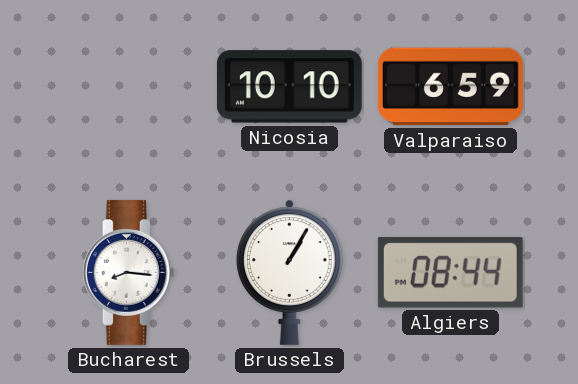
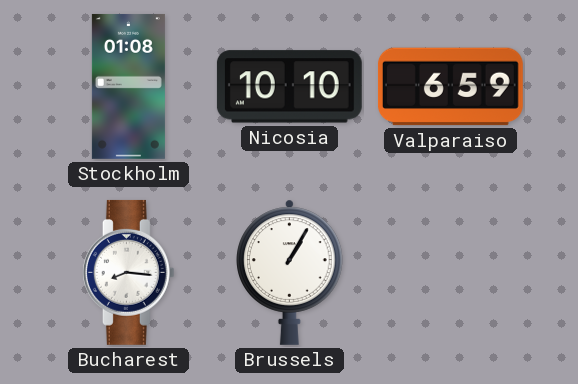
Stockholm: none -> 01:08
Algiers: 08:44 -> none
